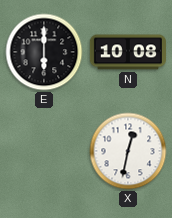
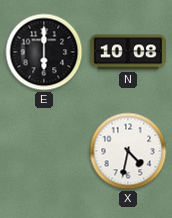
X: 12:32 -> 4:32
